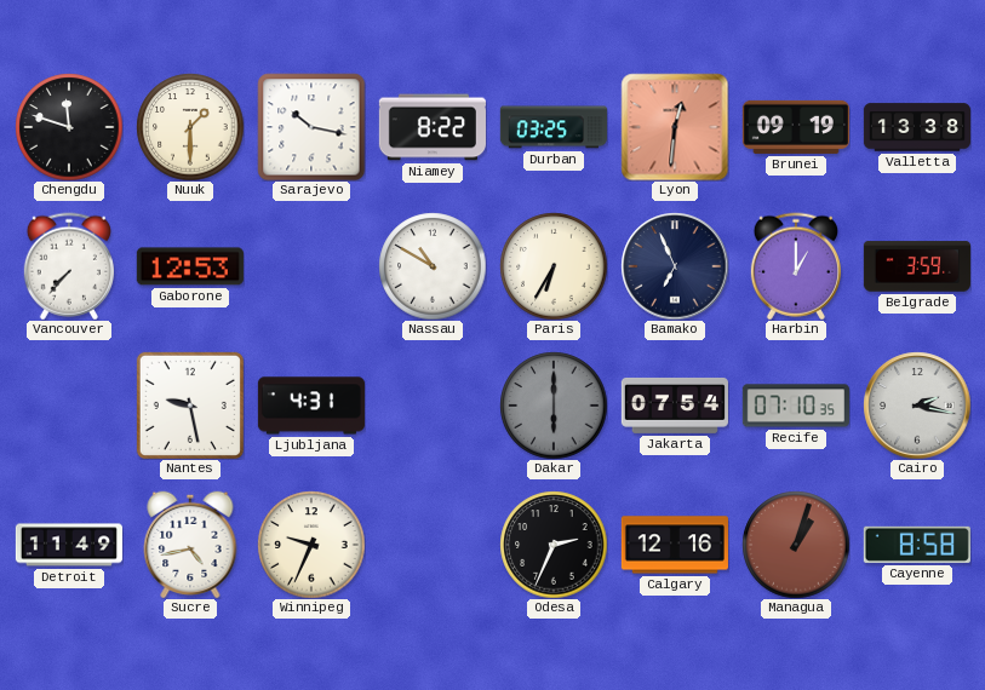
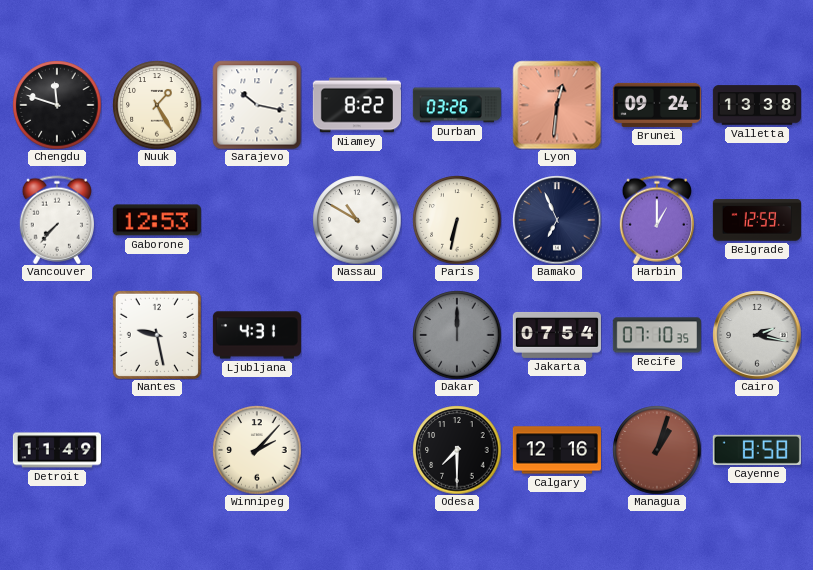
Nuuk: 1:30 -> 1:25
Durban: 03:25 -> 03:26
Brunei: 09:19 -> 09:24
Paris: 6:35 -> 6:32
Belgrade: 3:59 -> 12:59
Dakar: 6:00 -> 12:00
Sucre: 4:43 -> none
Winnipeg: 9:34 -> 2:07
Odesa: 2:34 -> 7:30
